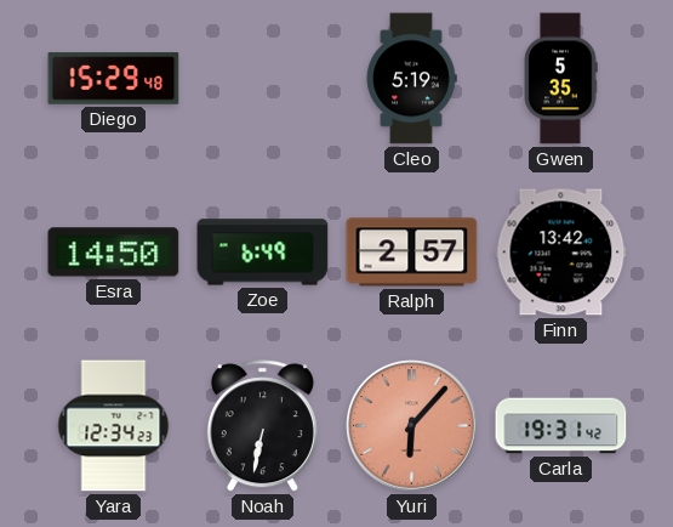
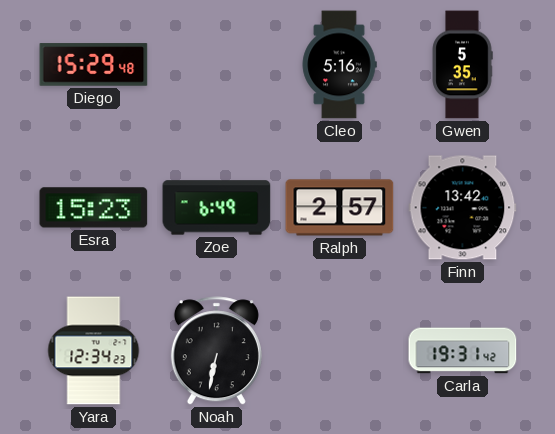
Cleo: 5:19 -> 5:16
Esra: 14:50 -> 15:23
Yuri: 6:07 -> none
